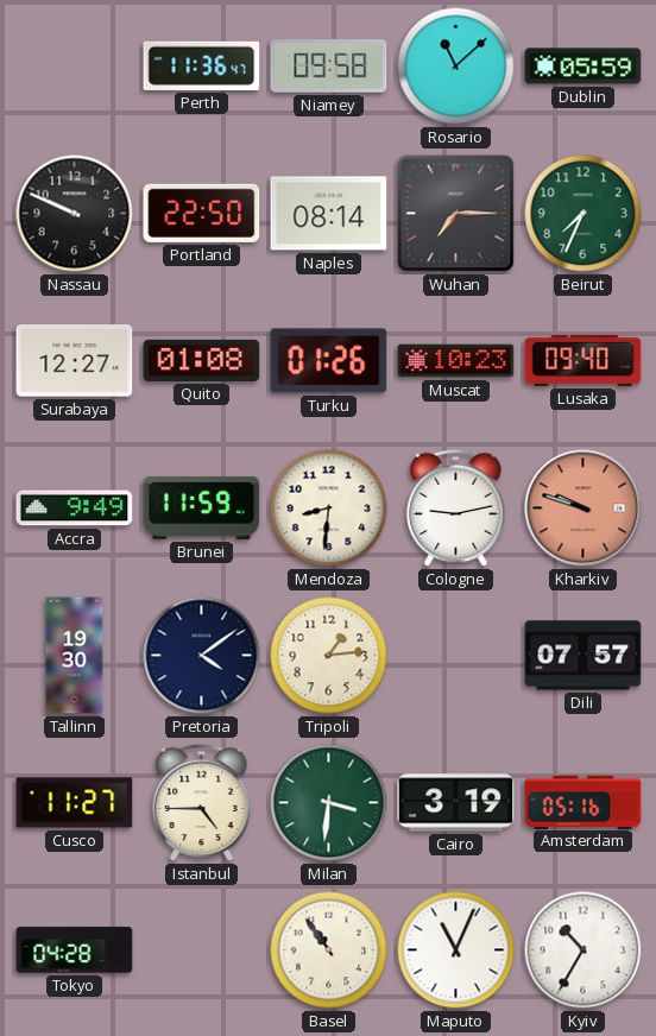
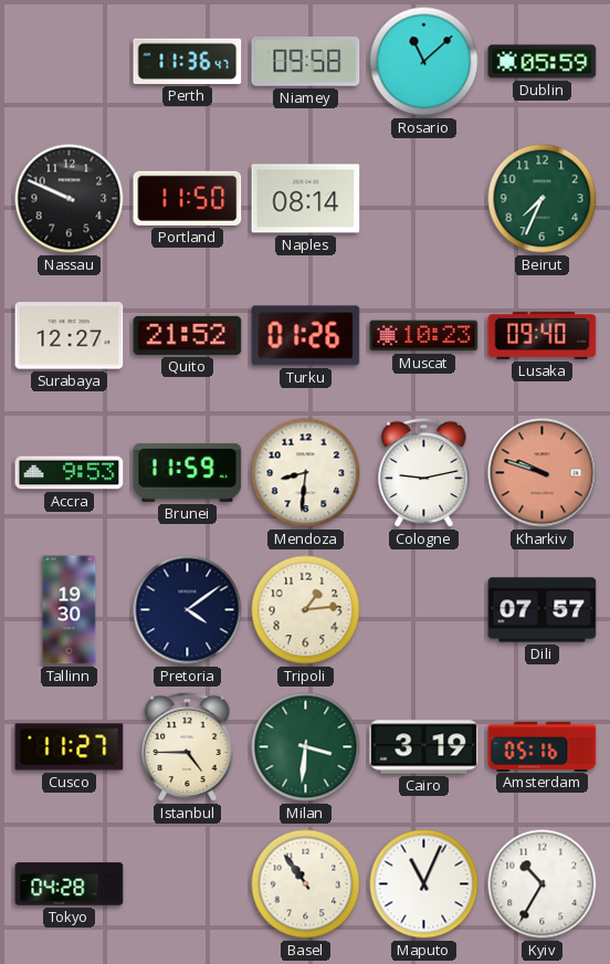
Portland: 22:50 -> 11:50
Wuhan: 7:15 -> none
Quito: 01:08 -> 21:52
Accra: 9:49 -> 9:53
